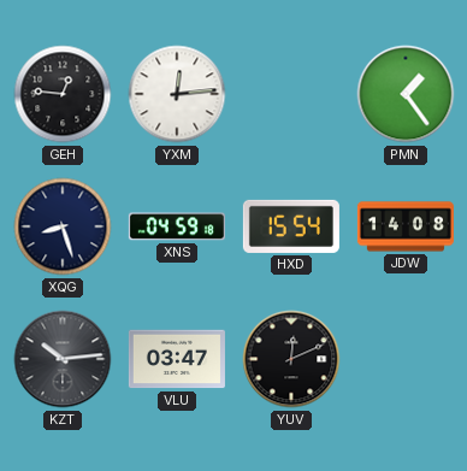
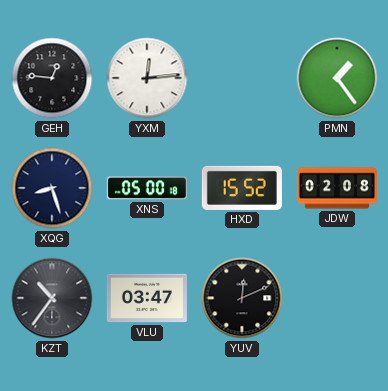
XNS: 04:59 -> 05:00
HXD: 15:54 -> 15:52
JDW: 14:08 -> 02:08
KZT: 10:14 -> 10:36
